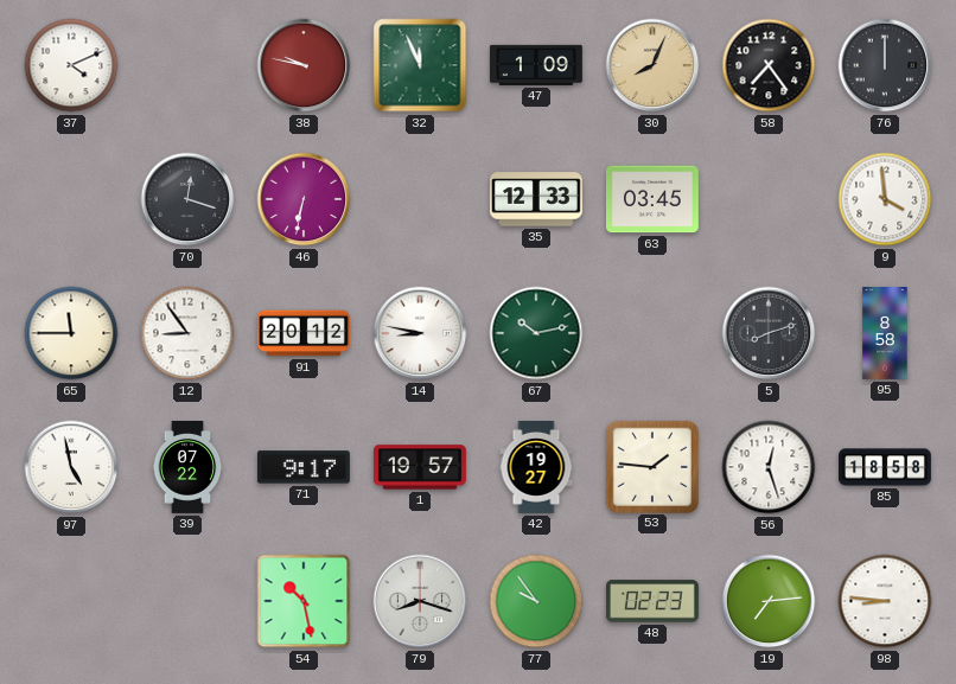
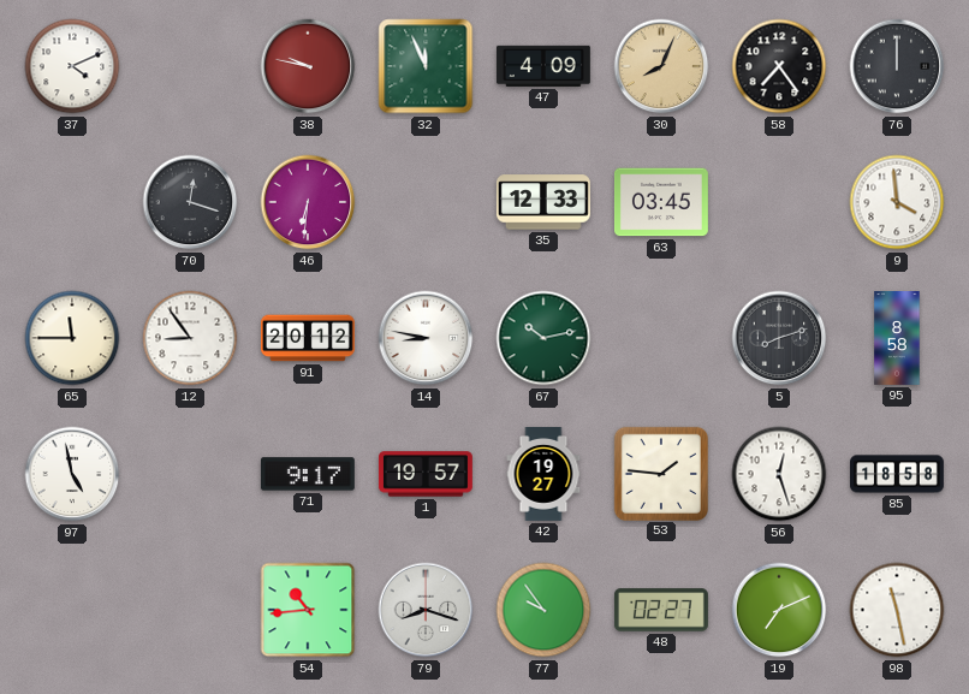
47: 1:09 -> 4:09
46: 6:32 -> 6:31
39: 07:22 -> none
54: 10:28 -> 10:44
48: 02:23 -> 02:27
19: 7:14 -> 7:11
98: 8:46 -> 11:28
